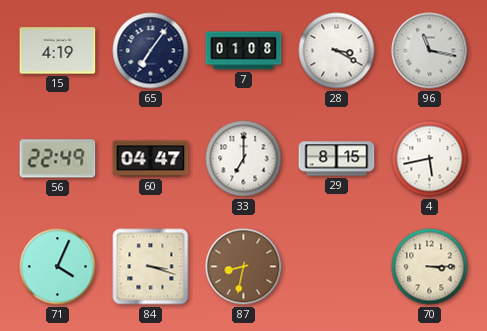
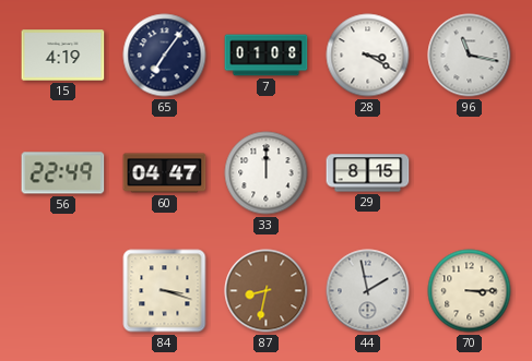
33: 7:00 -> 12:00
4: 5:43 -> none
71: 4:04 -> none
44: none -> 1:58
